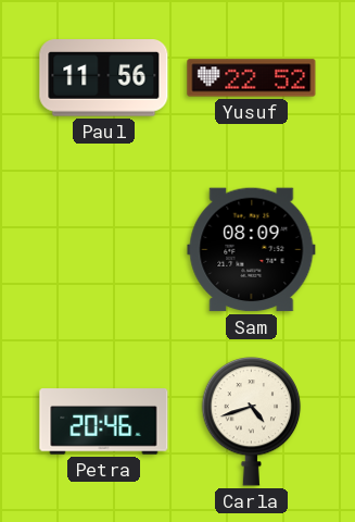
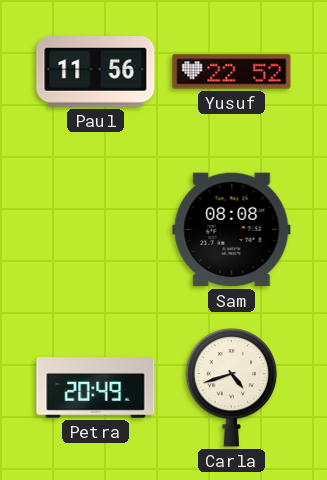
Sam: 08:09 -> 08:08
Petra: 20:46 -> 20:49
